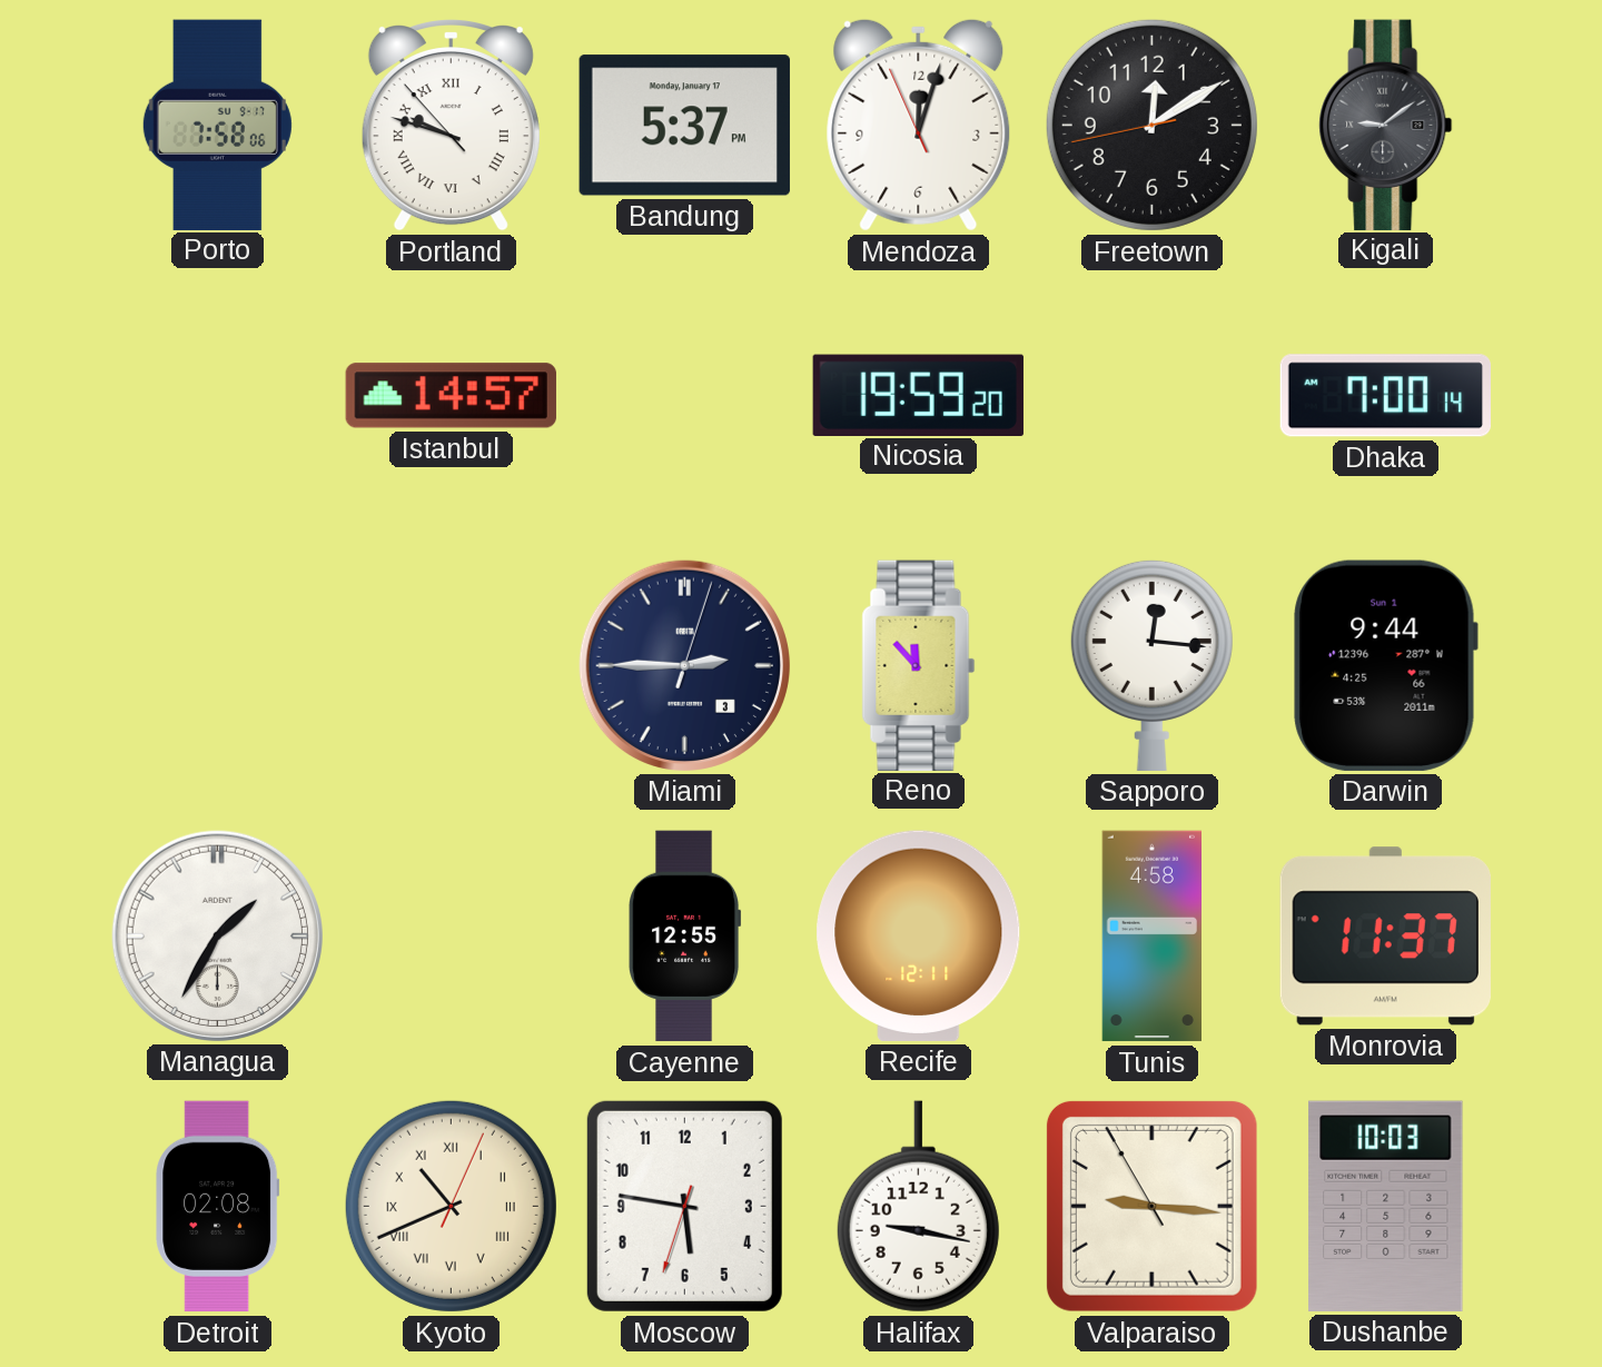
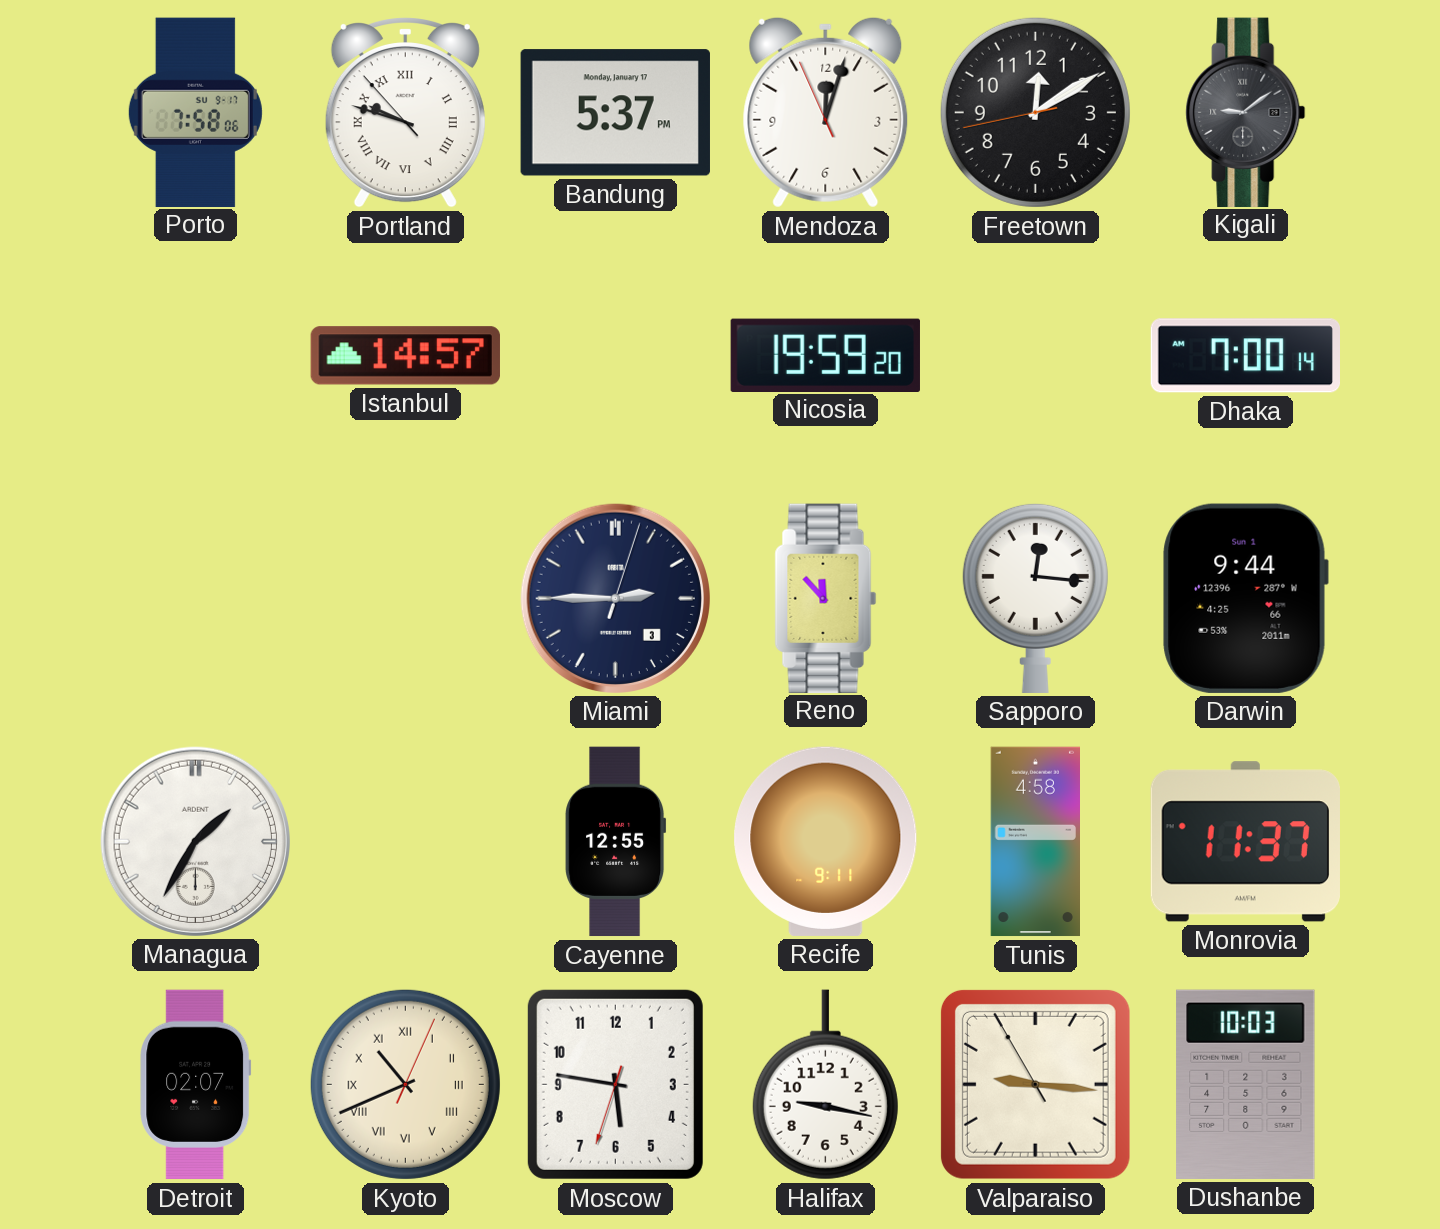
Recife: 12:11 -> 9:11
Detroit: 02:08 -> 02:07
